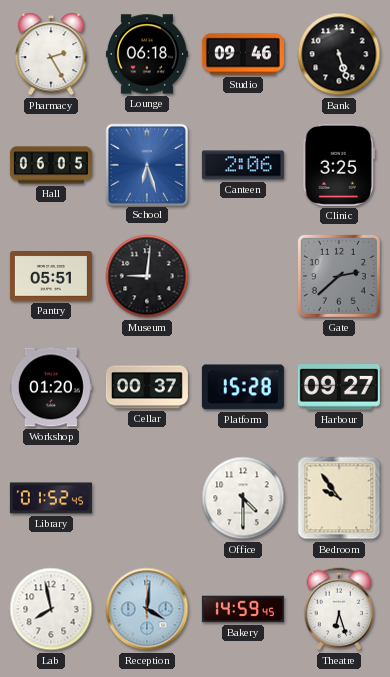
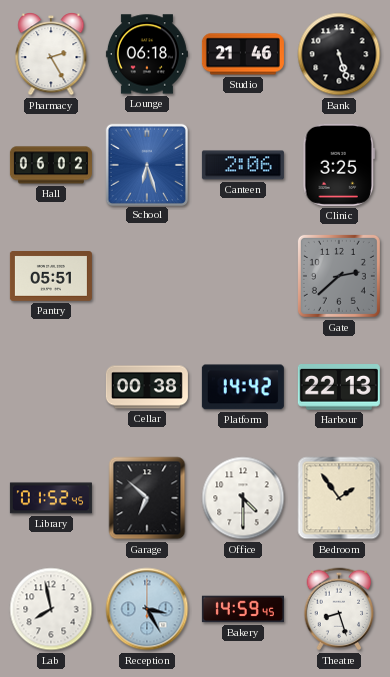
Studio: 09:46 -> 21:46
Hall: 06:05 -> 06:02
Museum: 9:01 -> none
Workshop: 01:20 -> none
Cellar: 00:37 -> 00:38
Platform: 15:28 -> 14:42
Harbour: 09:27 -> 22:13
Garage: none -> 6:52
Bedroom: 9:54 -> 1:54
Reception: 4:01 -> 3:25
Theatre: 6:27 -> 8:27
